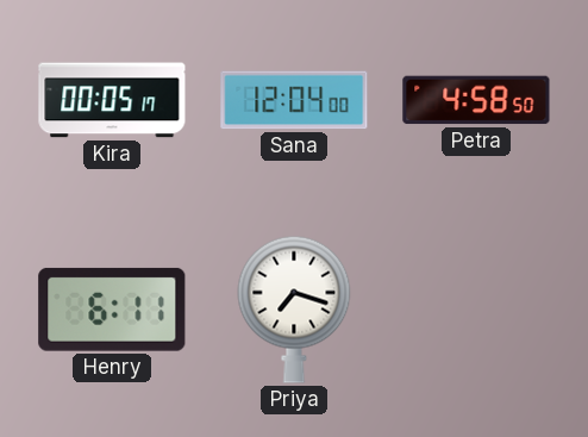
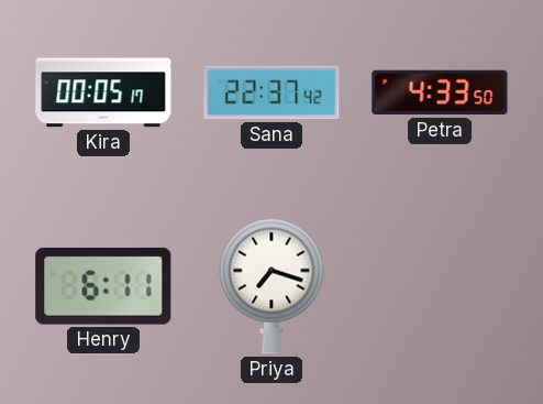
Sana: 12:04 -> 22:37
Petra: 4:58 -> 4:33
